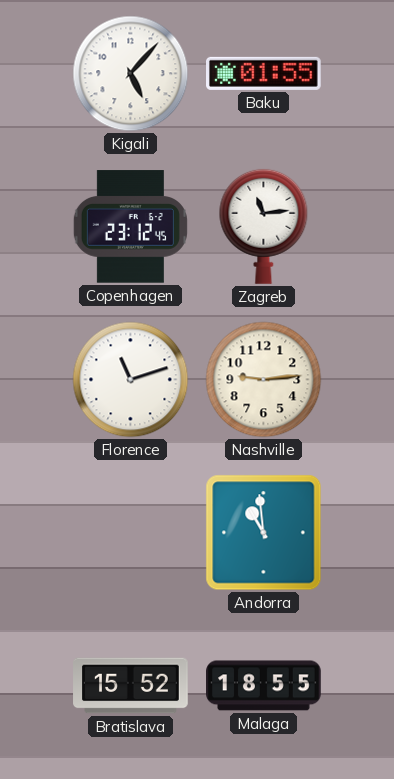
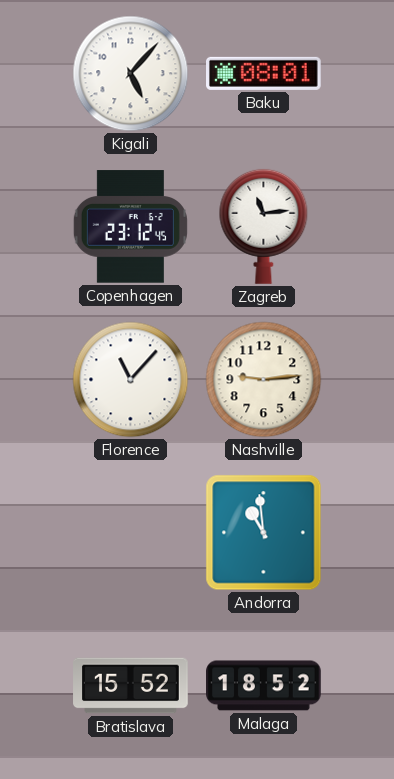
Baku: 01:55 -> 08:01
Florence: 11:12 -> 11:07
Malaga: 18:55 -> 18:52
